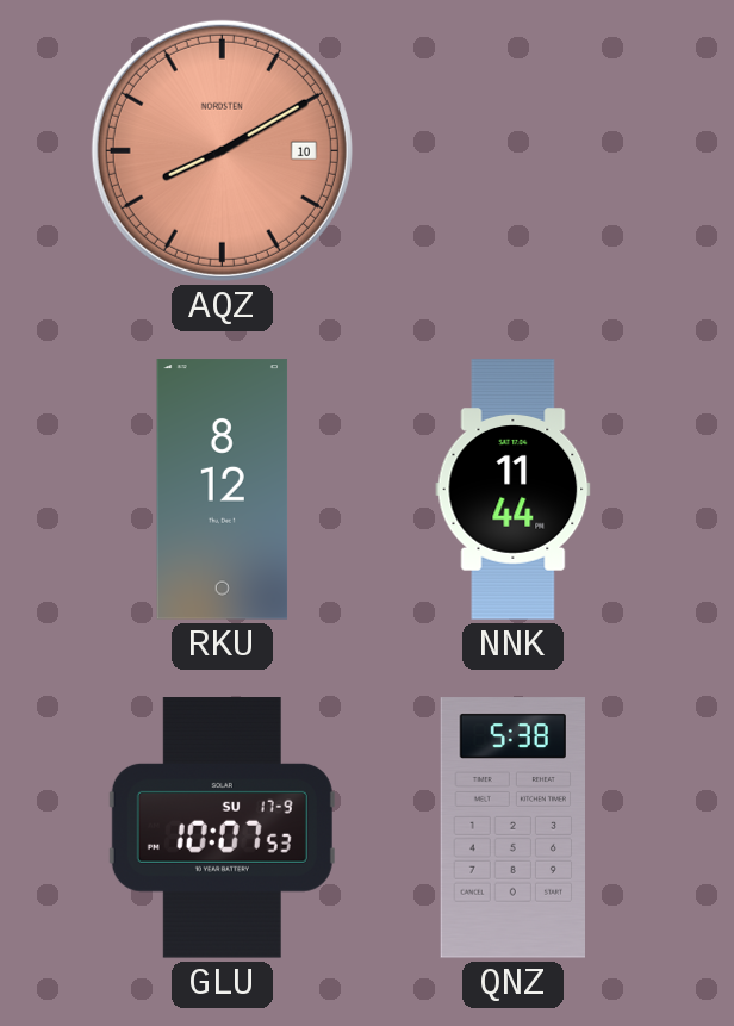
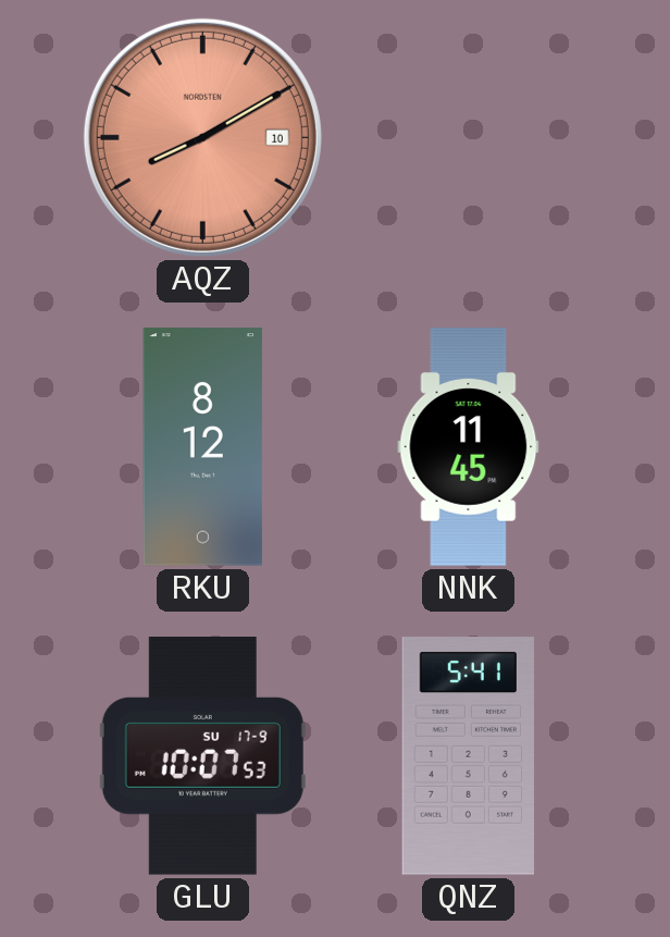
NNK: 11:44 -> 11:45
QNZ: 5:38 -> 5:41
